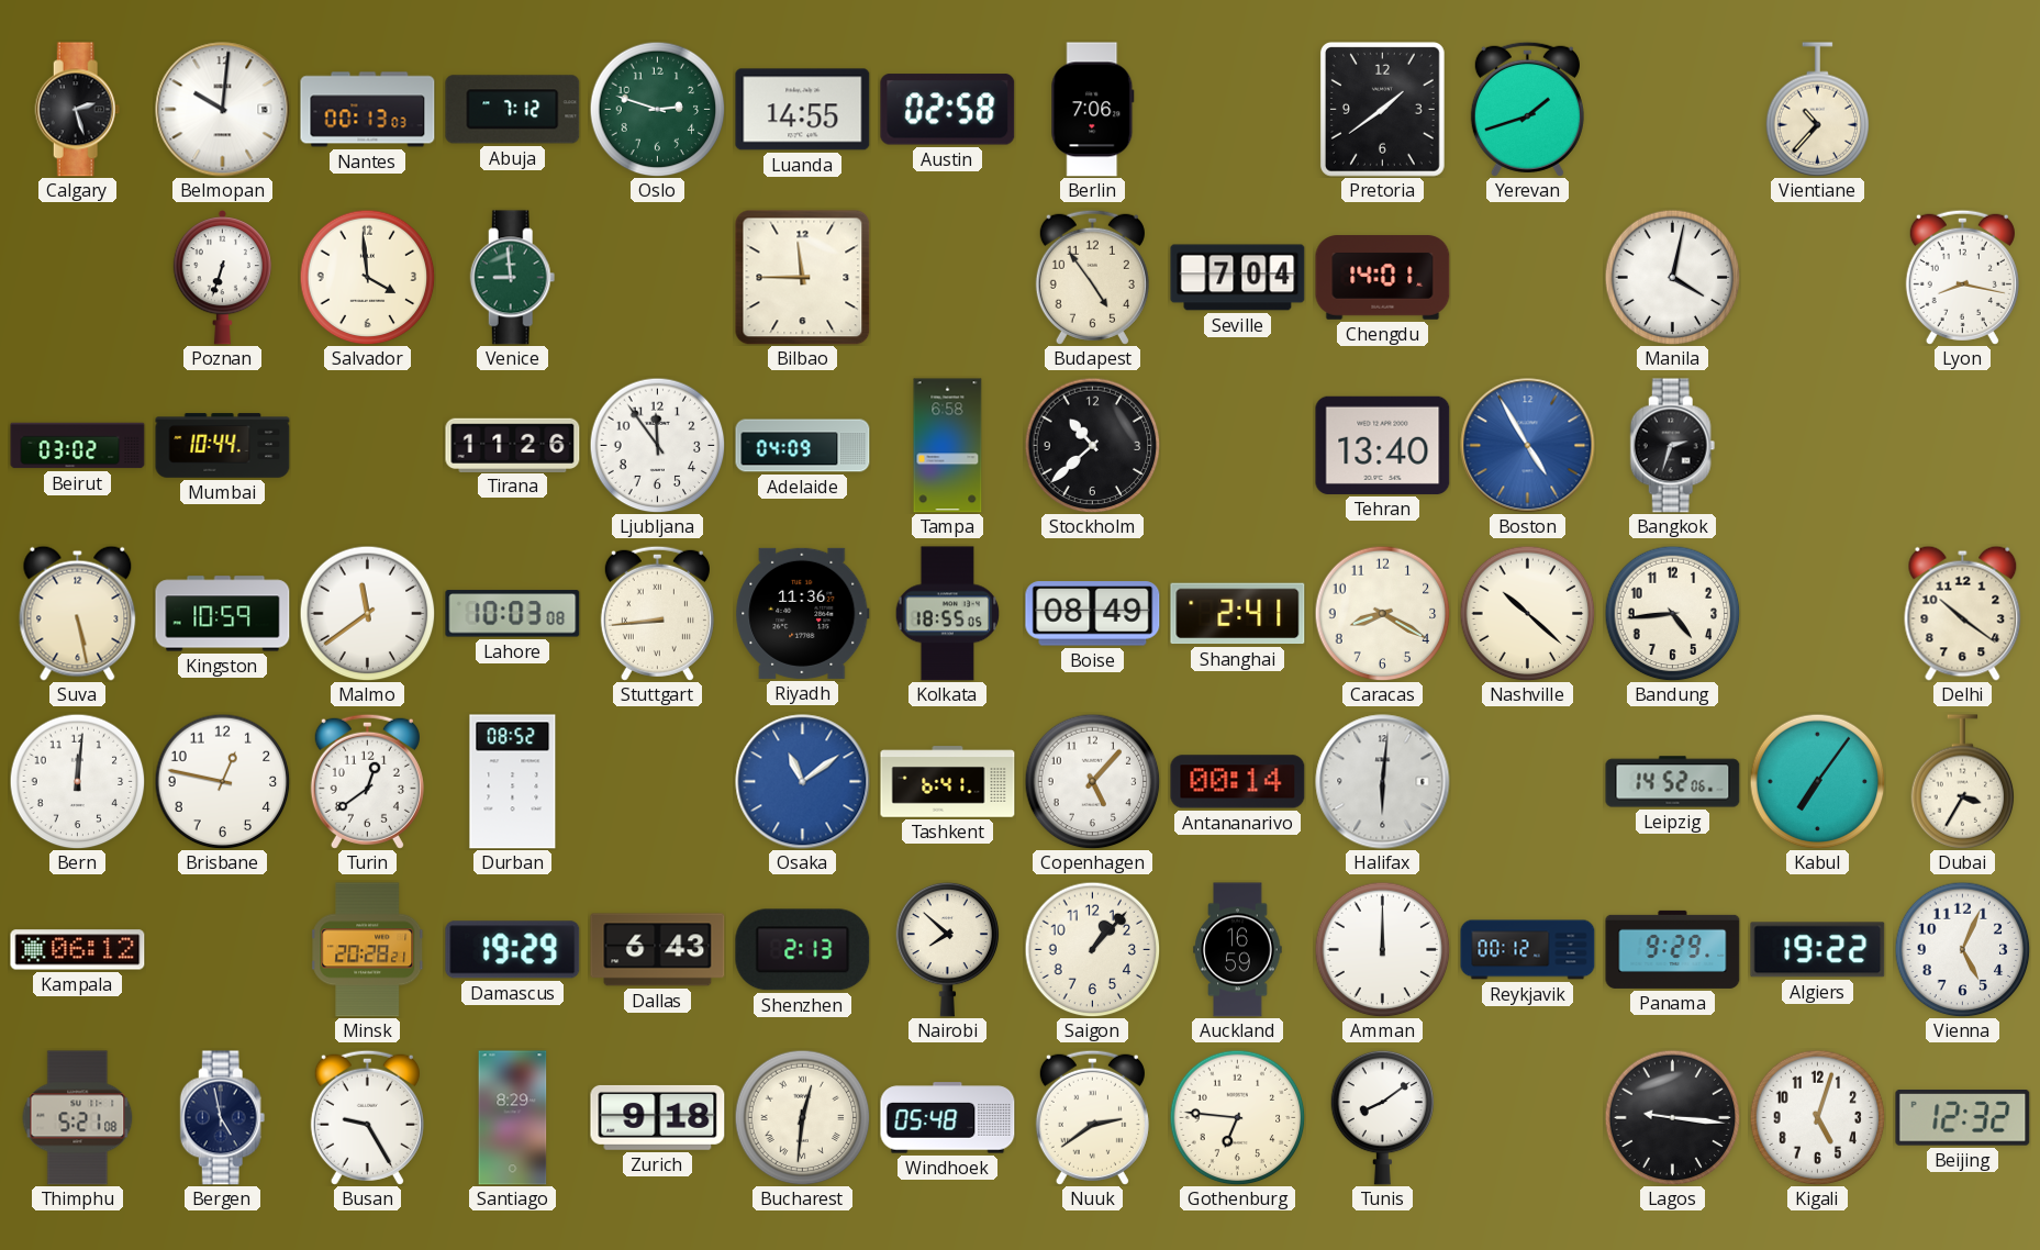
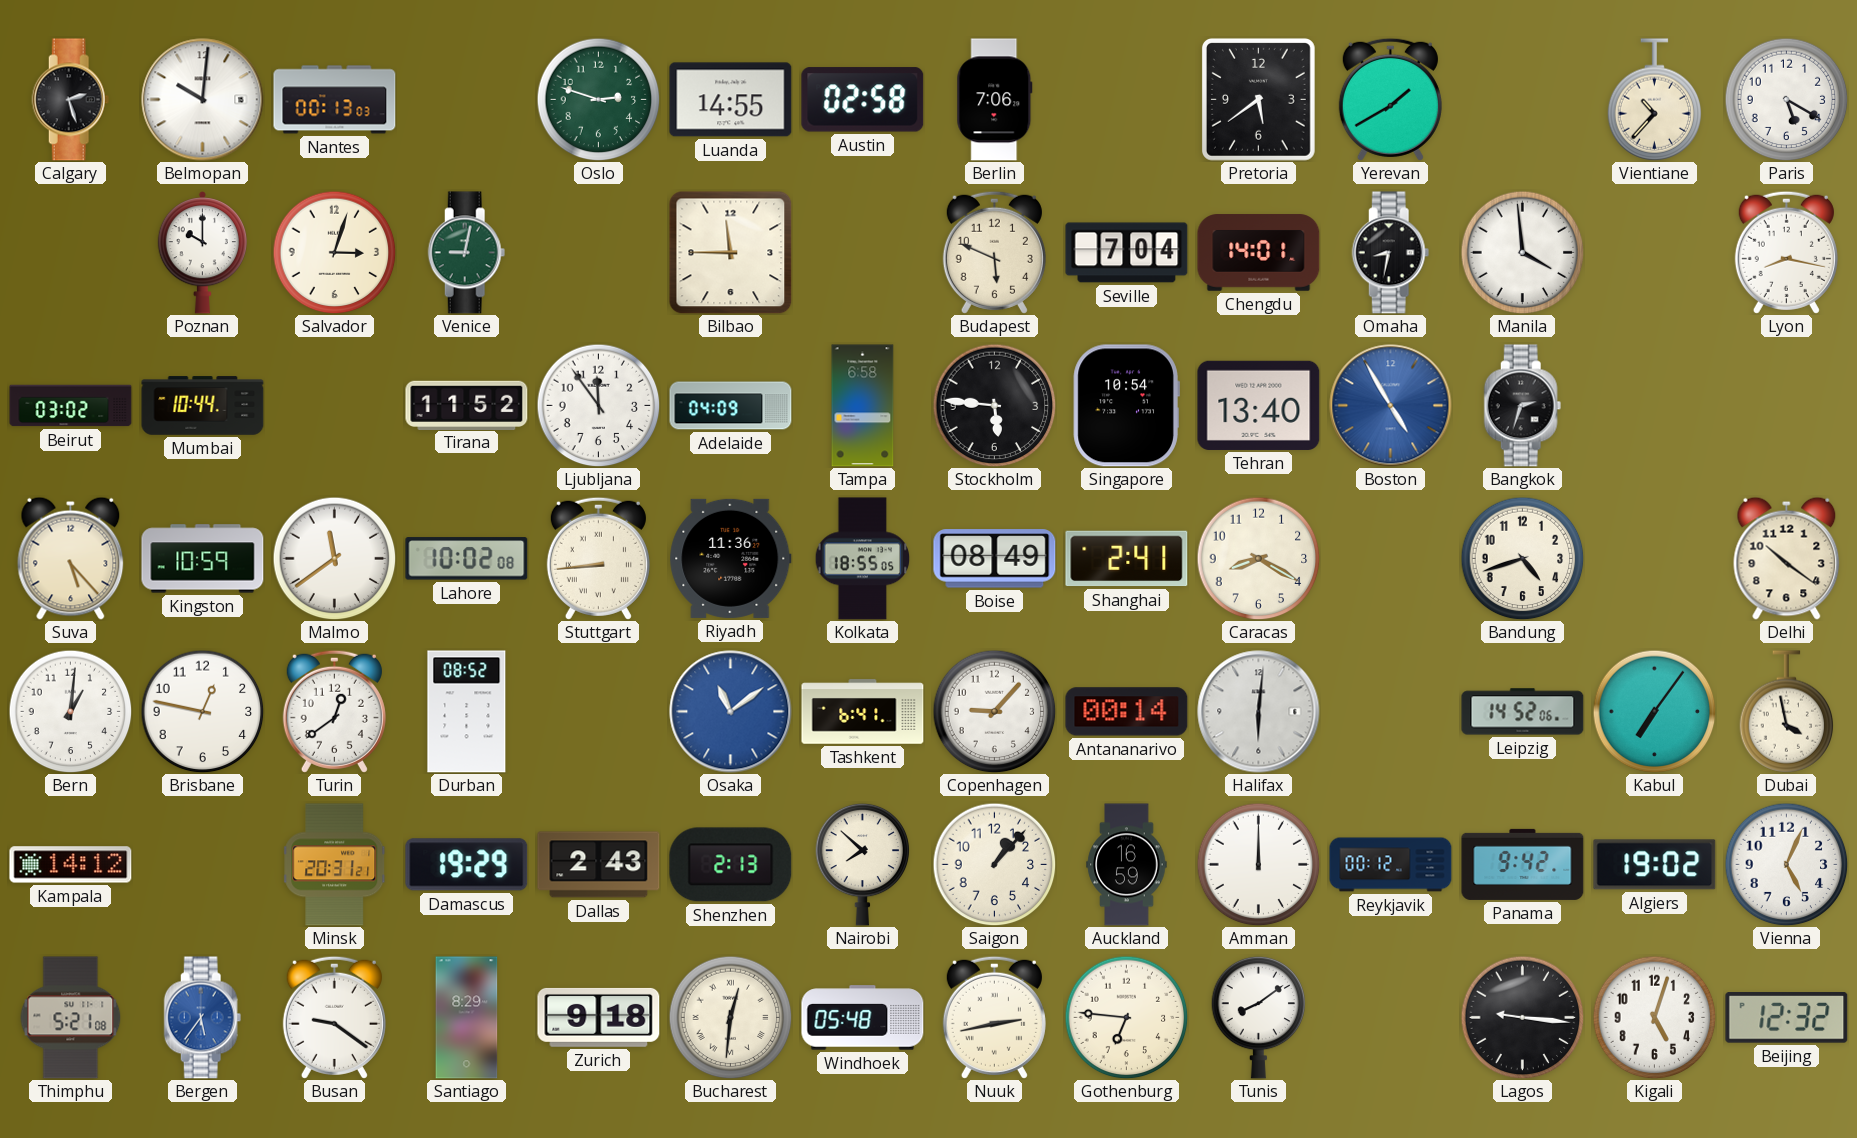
Abuja: 7:12 -> none
Pretoria: 1:39 -> 5:39
Yerevan: 1:42 -> 1:40
Paris: none -> 5:20
Poznan: 6:33 -> 10:00
Salvador: 3:59 -> 3:03
Venice: 8:59 -> 9:02
Budapest: 4:54 -> 5:49
Omaha: none -> 8:32
Manila: 4:02 -> 3:59
Tirana: 11:26 -> 11:52
Stockholm: 10:38 -> 5:46
Singapore: none -> 10:54
Suva: 5:28 -> 5:23
Lahore: 10:03 -> 10:02
Nashville: 10:22 -> none
Bandung: 4:44 -> 4:42
Bern: 12:01 -> 1:01
Copenhagen: 5:07 -> 9:07
Dubai: 3:35 -> 3:58
Kampala: 06:12 -> 14:12
Minsk: 20:28 -> 20:31
Dallas: 6:43 -> 2:43
Panama: 9:29 -> 9:42
Algiers: 19:22 -> 19:02
Bergen: 4:58 -> 5:36
Bergen dial: navy -> blue
Busan: 9:25 -> 9:21
Nuuk: 2:39 -> 2:43
